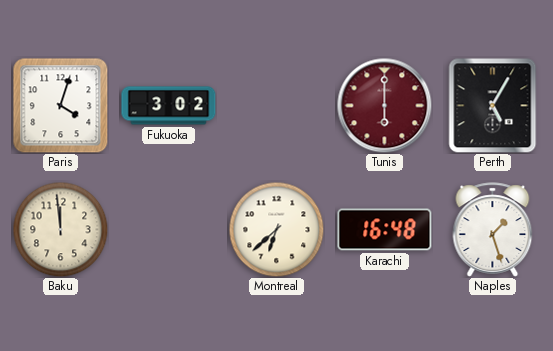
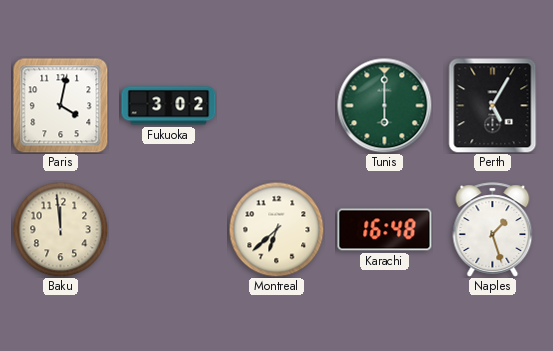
Paris: 4:03 -> 4:02
Tunis dial: burgundy -> green
